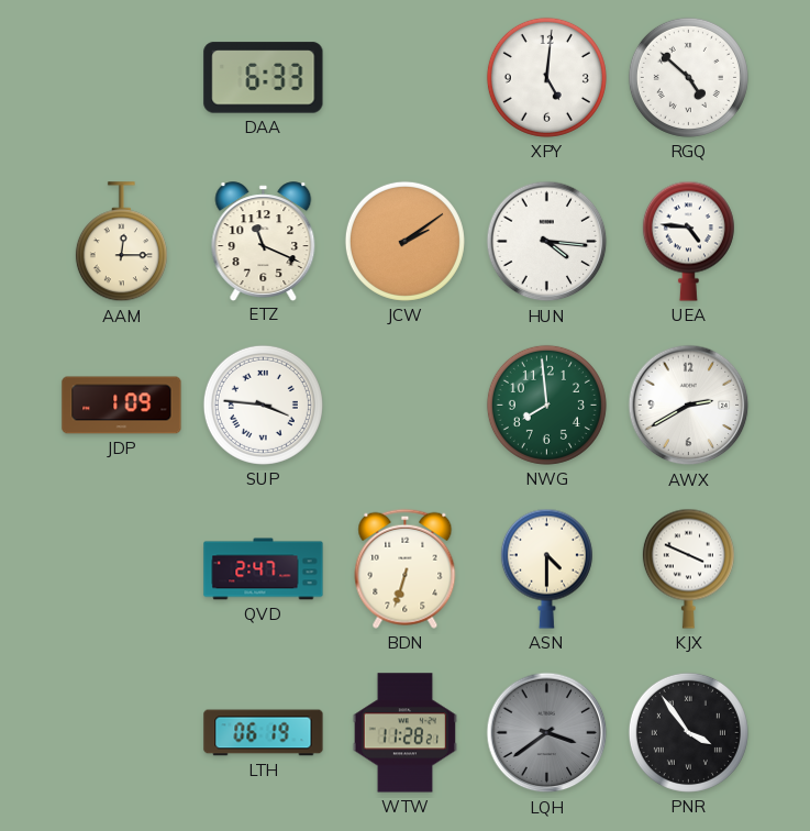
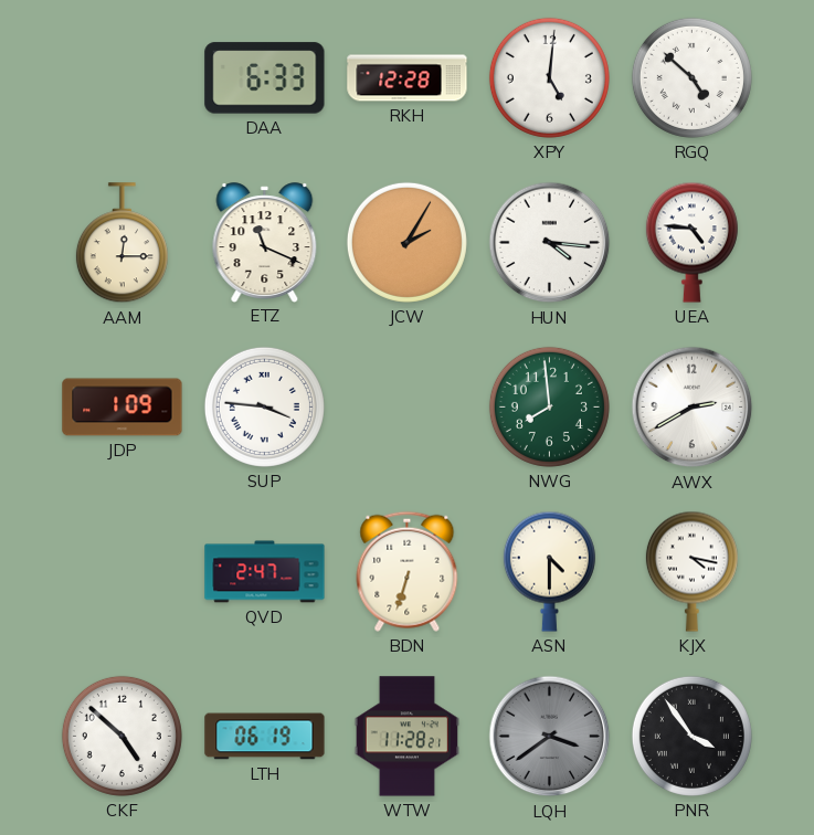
RKH: none -> 12:28
JCW: 2:09 -> 2:05
KJX: 3:49 -> 4:17
CKF: none -> 4:52
